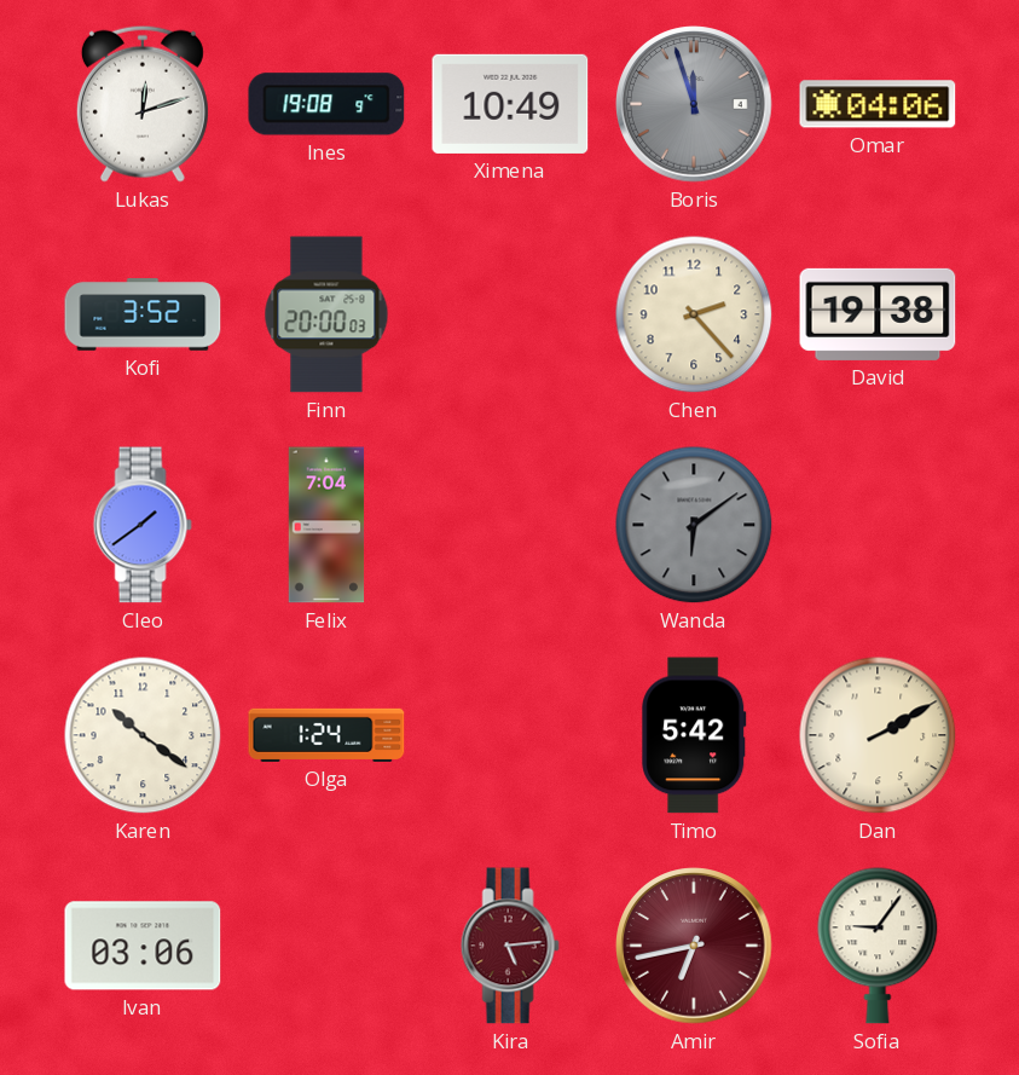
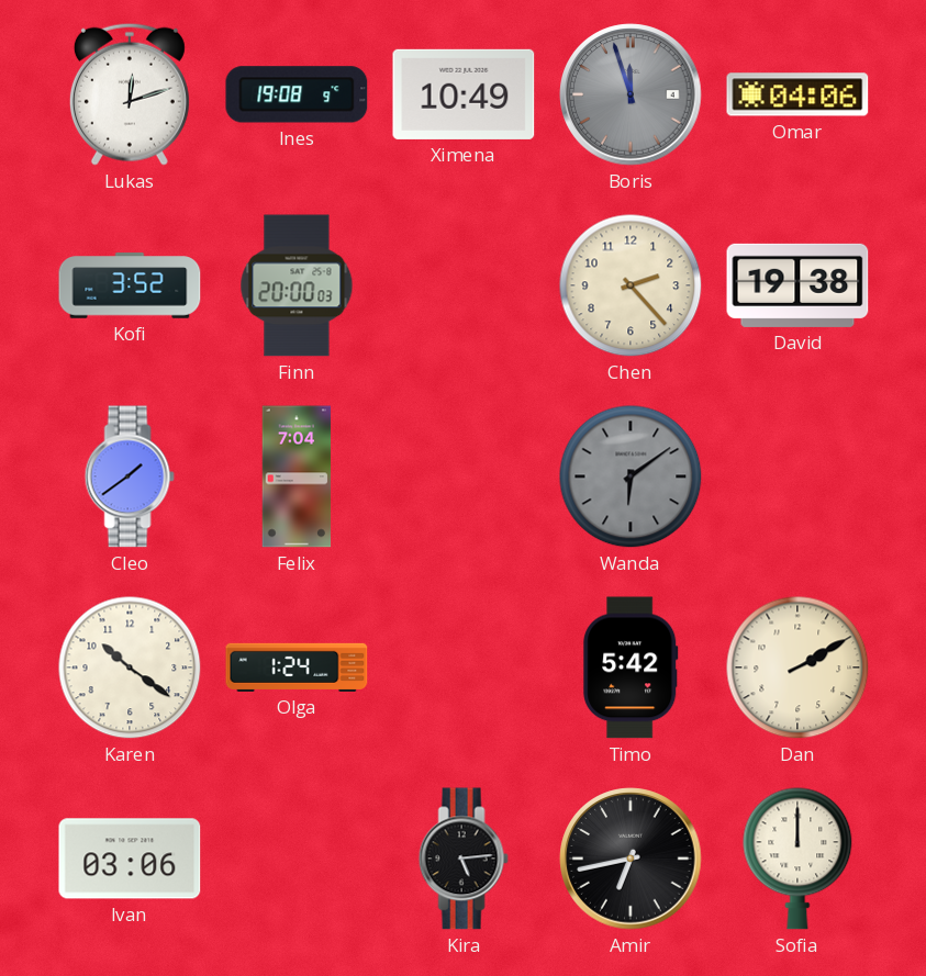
Kira dial: burgundy -> black
Amir dial: burgundy -> black
Sofia: 9:06 -> 12:00
